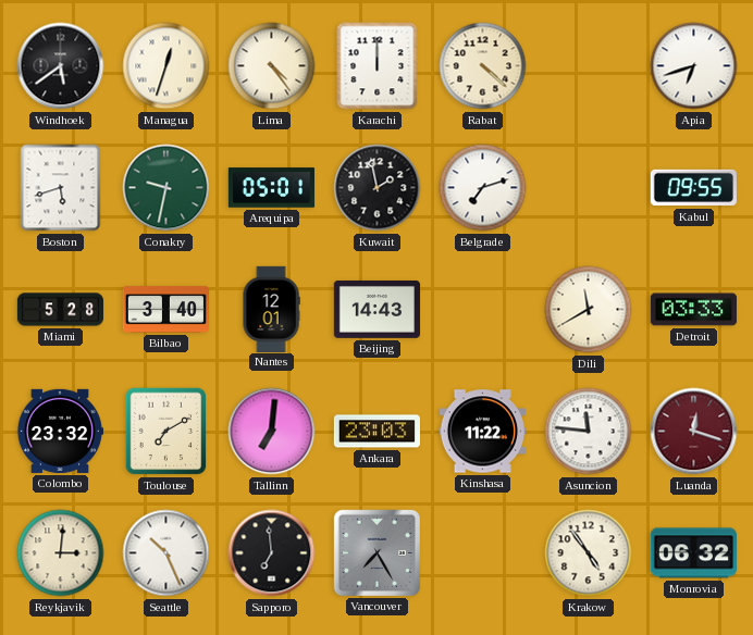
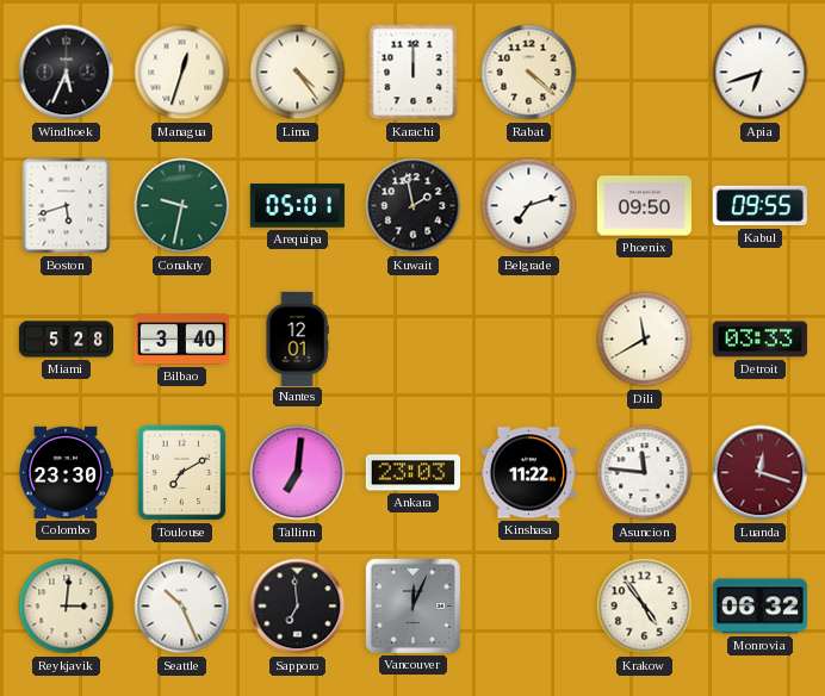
Windhoek: 5:39 -> 5:34
Phoenix: none -> 09:50
Beijing: 14:43 -> none
Colombo: 23:32 -> 23:30
Vancouver: 7:25 -> 12:04
